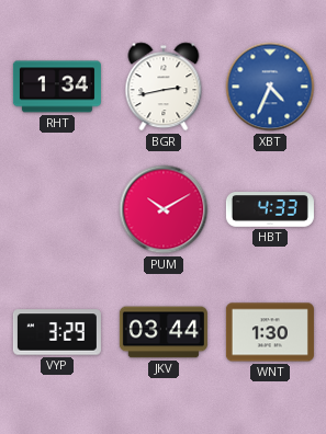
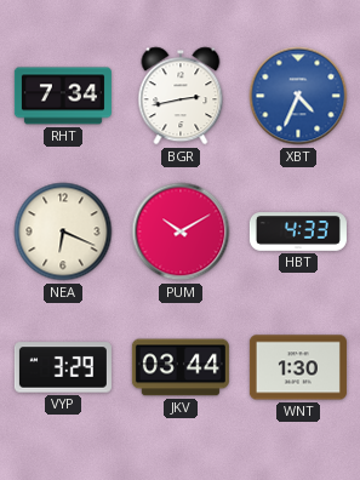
RHT: 1:34 -> 7:34
NEA: none -> 6:19
